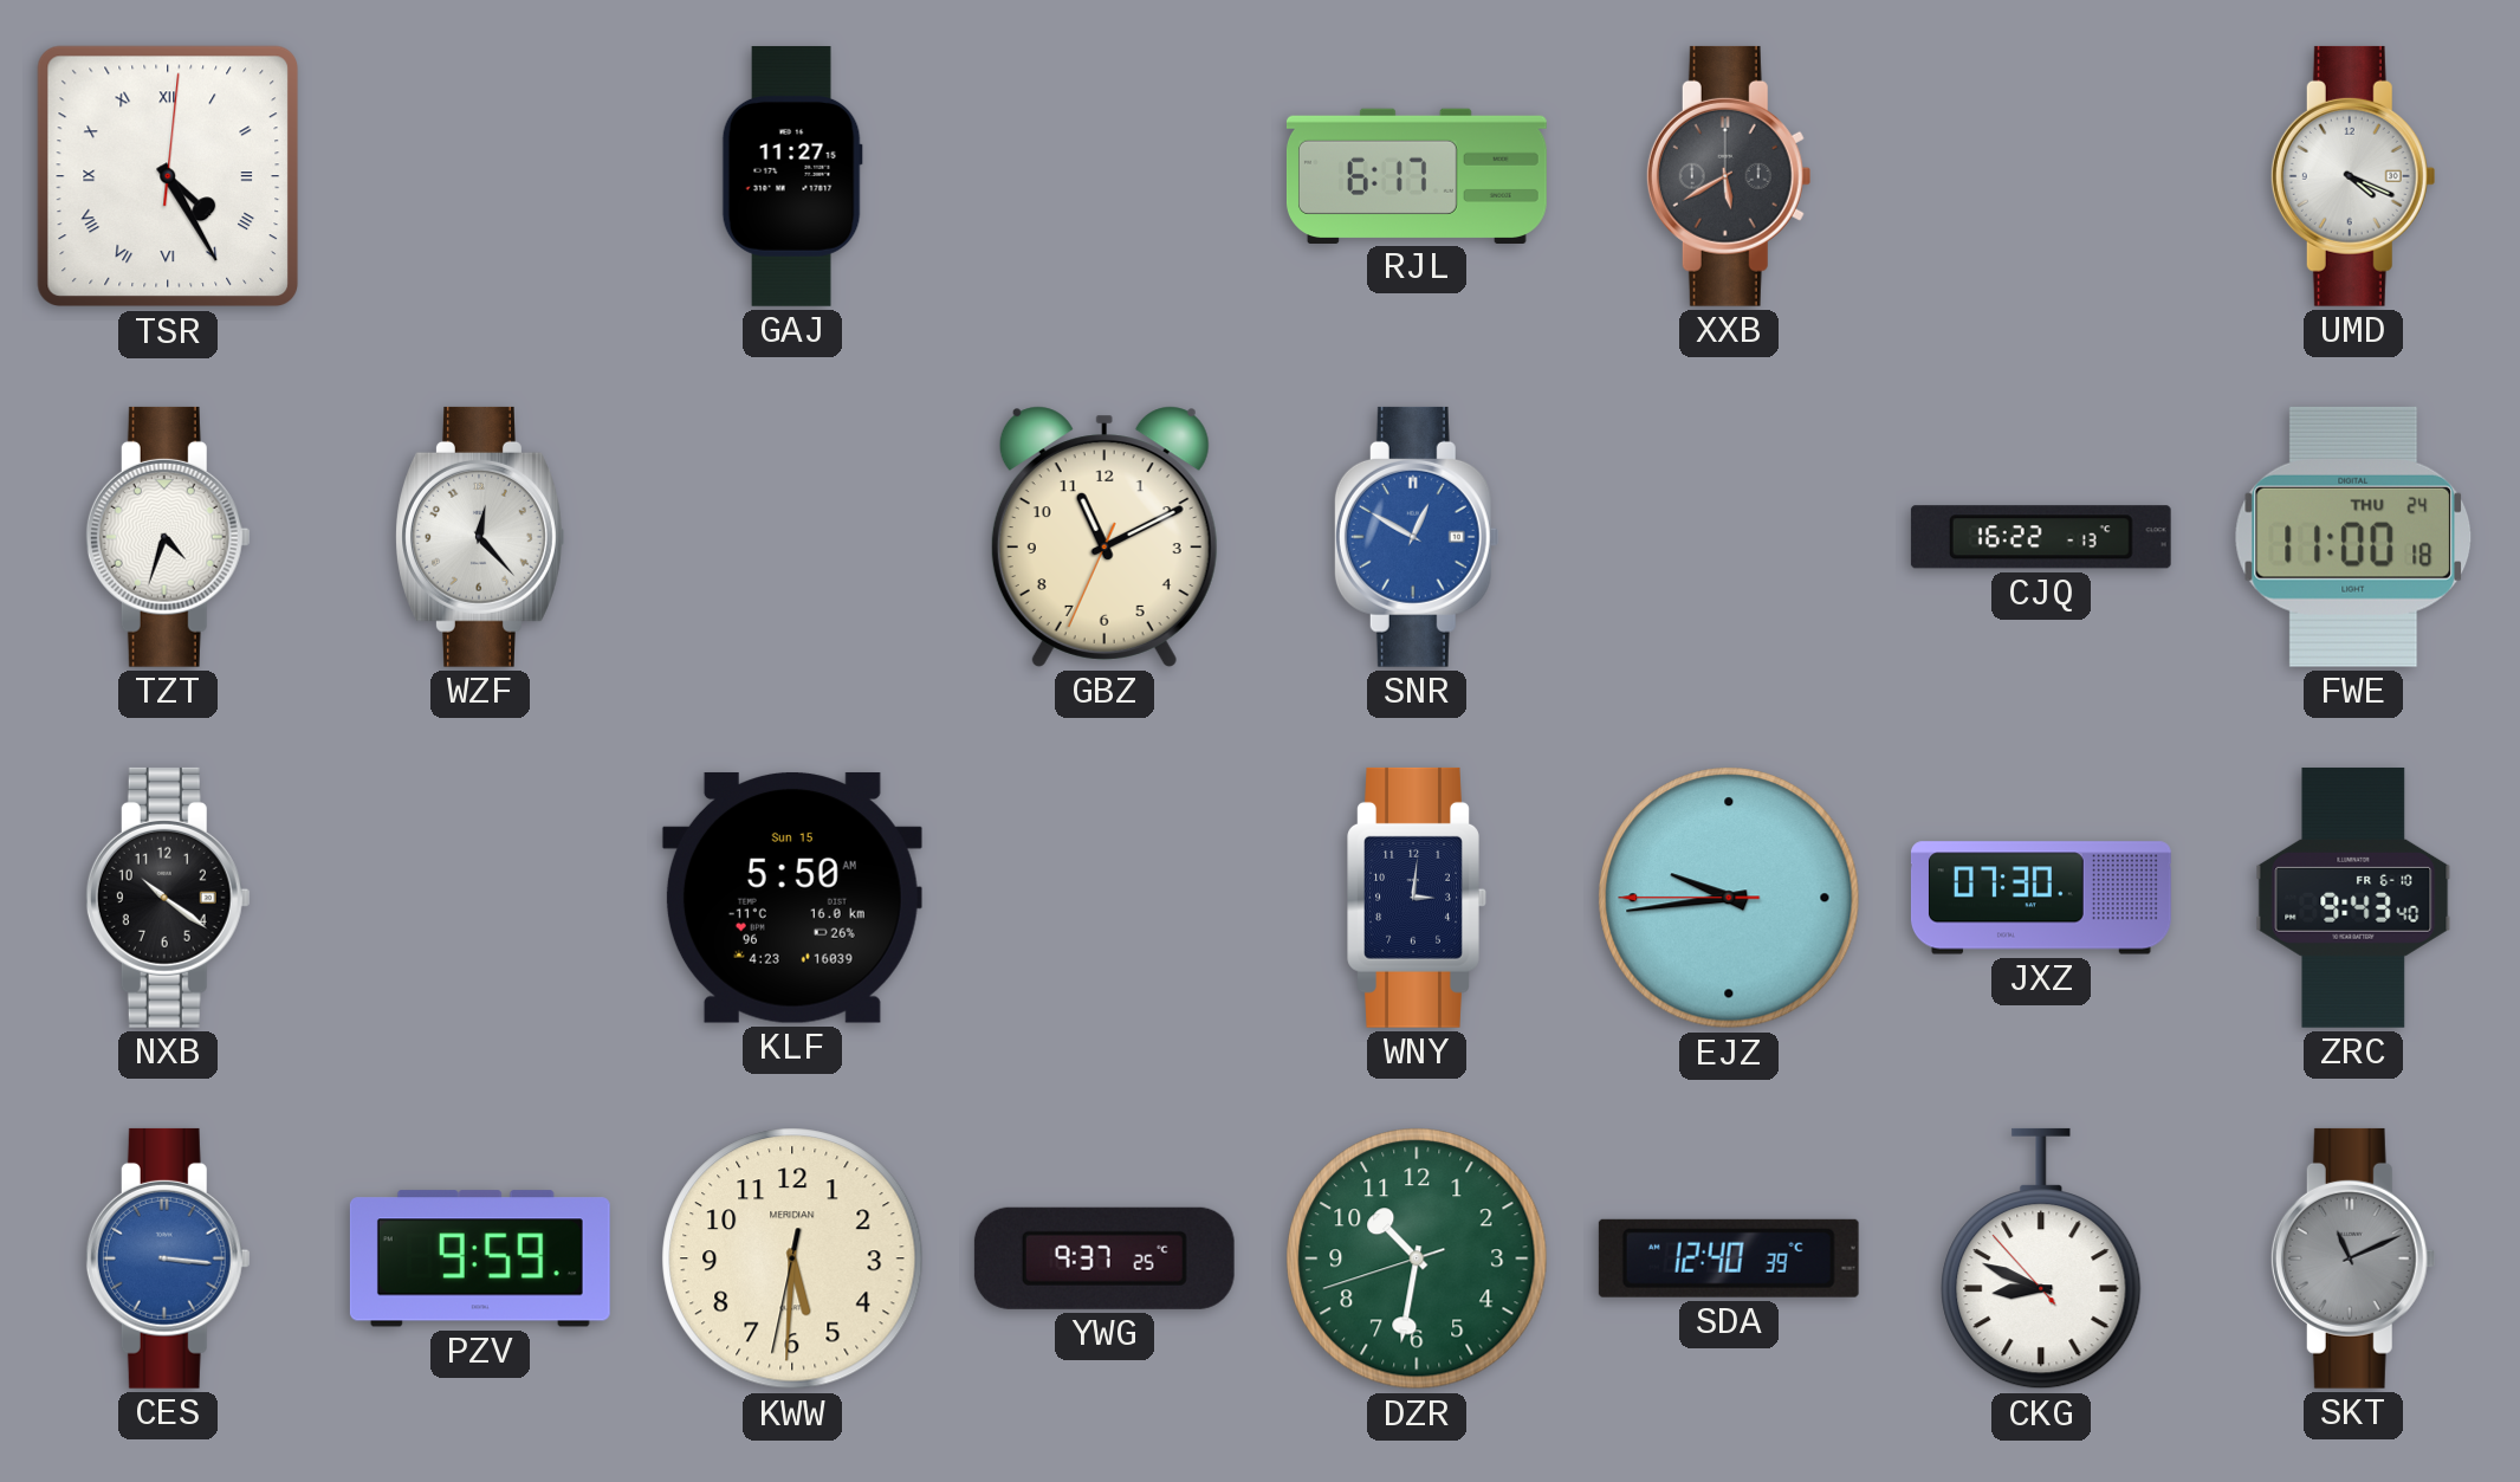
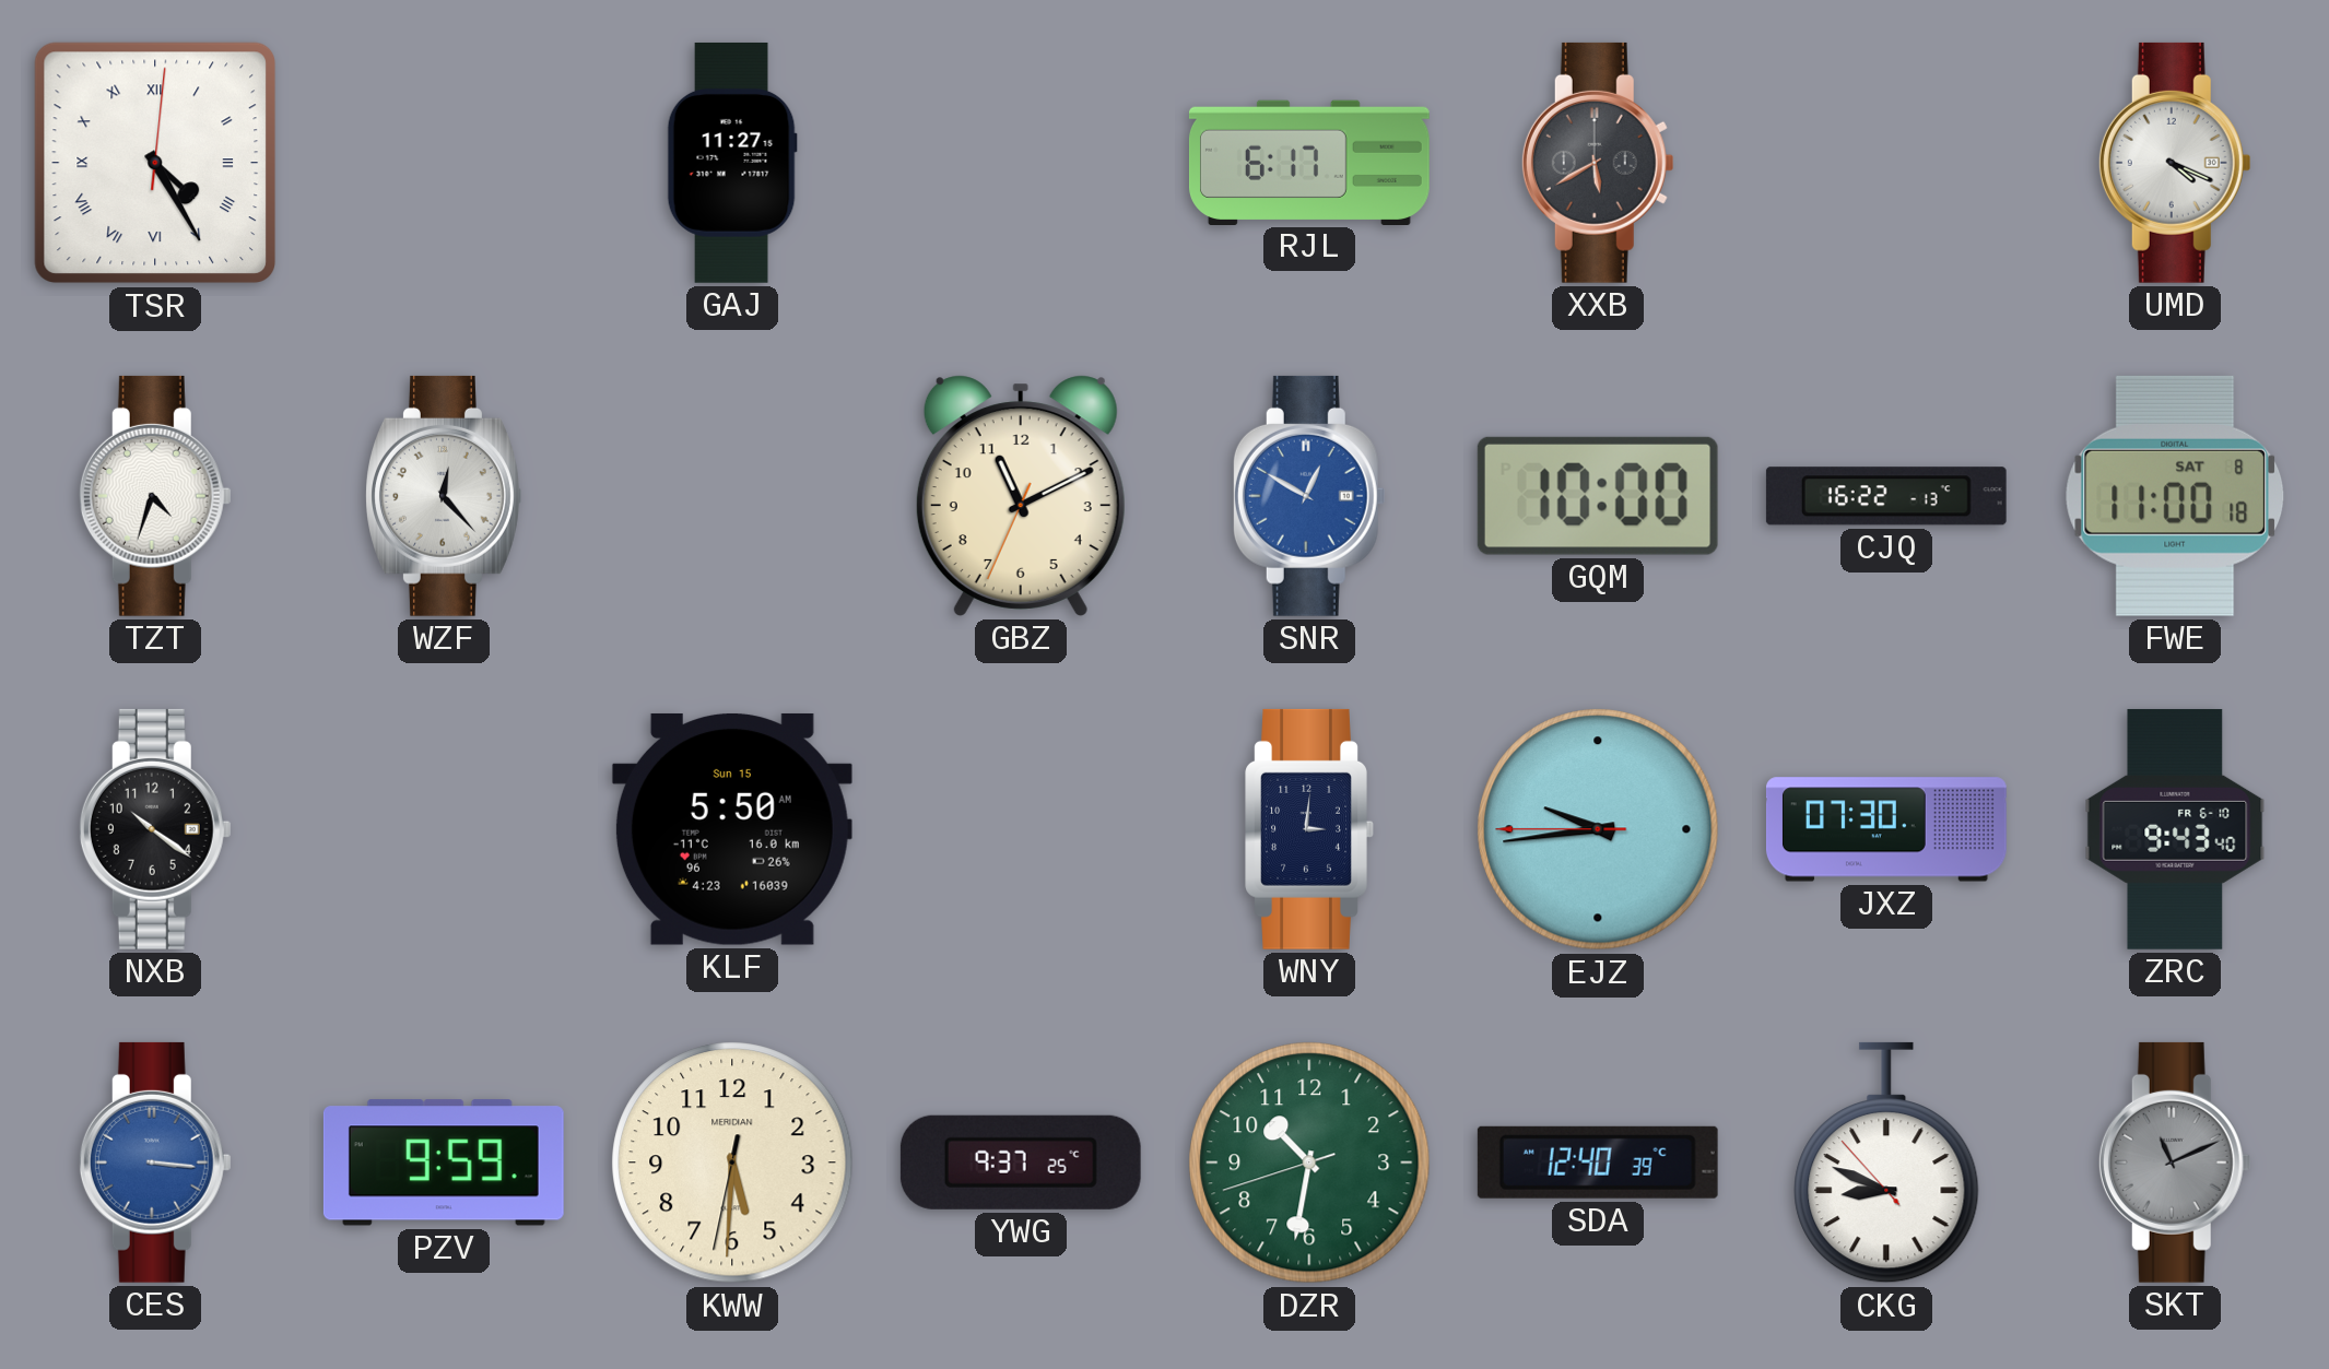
GQM: none -> 10:00
FWE date: THU 24 -> SAT 8
